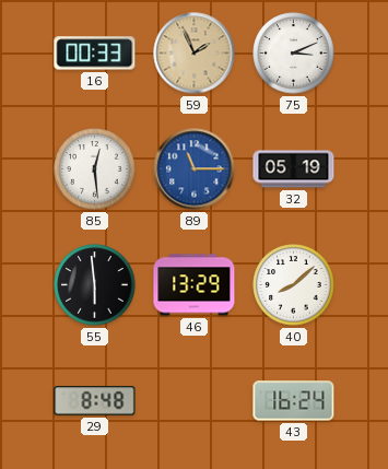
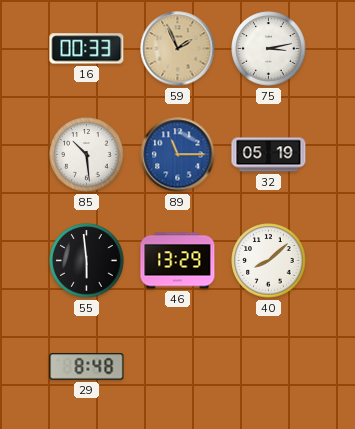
75: 3:11 -> 3:13
85: 12:29 -> 10:29
43: 16:24 -> none
